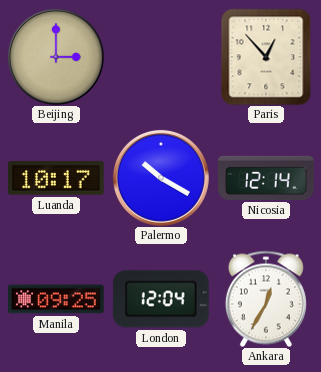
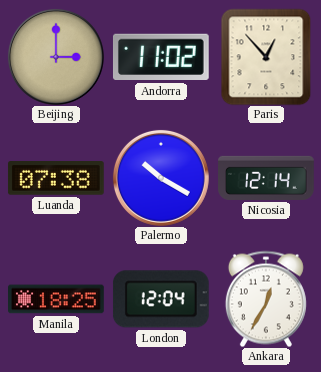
Andorra: none -> 11:02
Luanda: 10:17 -> 07:38
Manila: 09:25 -> 18:25
